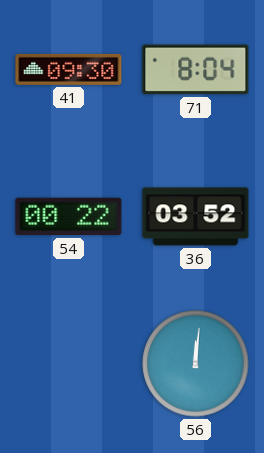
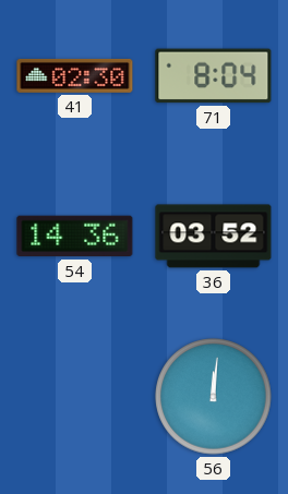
41: 09:30 -> 02:30
54: 00:22 -> 14:36
